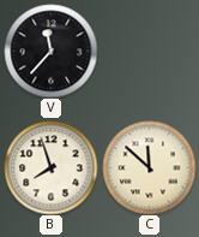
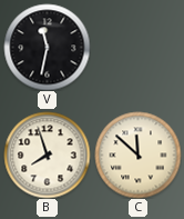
V: 11:37 -> 11:32
